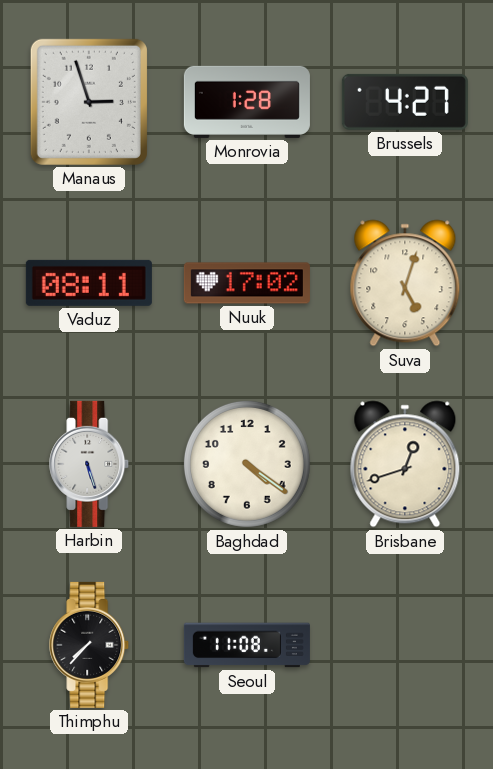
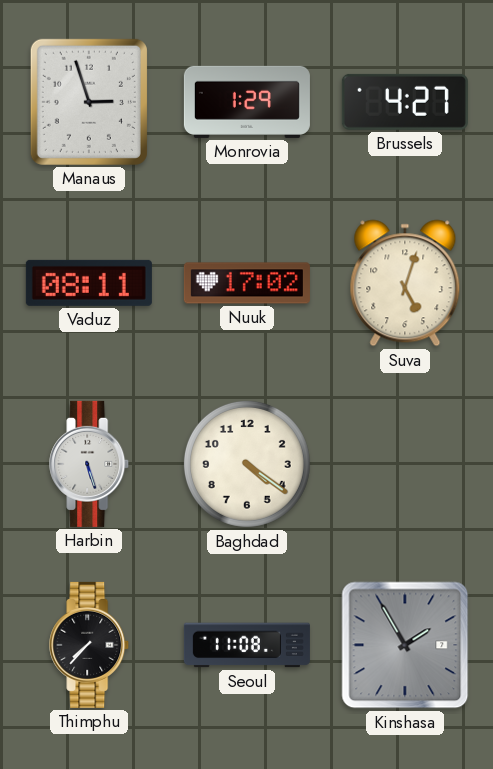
Monrovia: 1:28 -> 1:29
Brisbane: 12:42 -> none
Kinshasa: none -> 1:55
